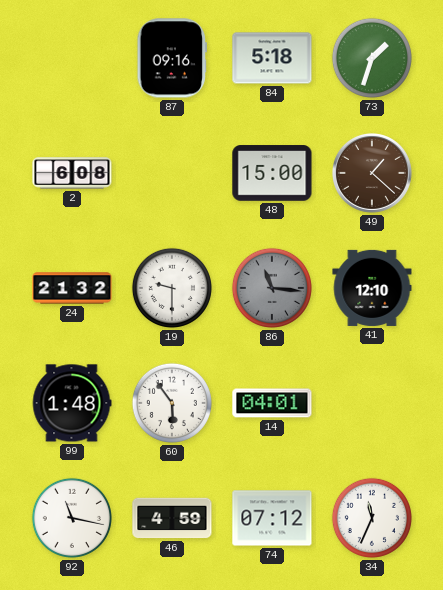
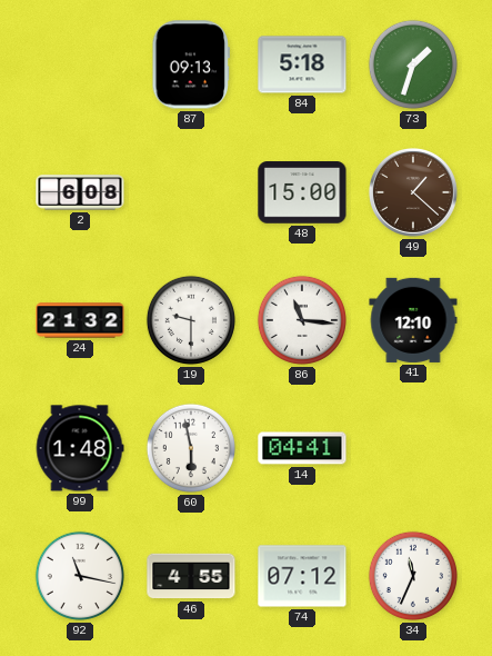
87: 09:16 -> 09:13
86 dial: grey -> white
60: 5:54 -> 5:58
14: 04:01 -> 04:41
46: 4:59 -> 4:55
